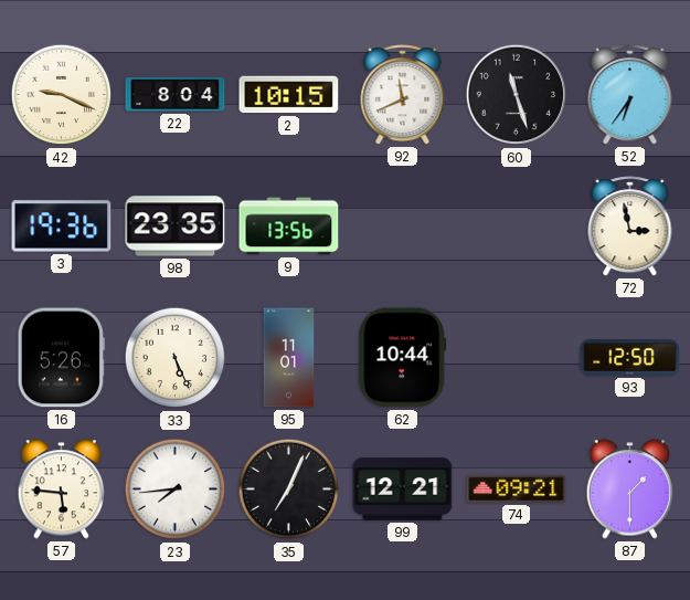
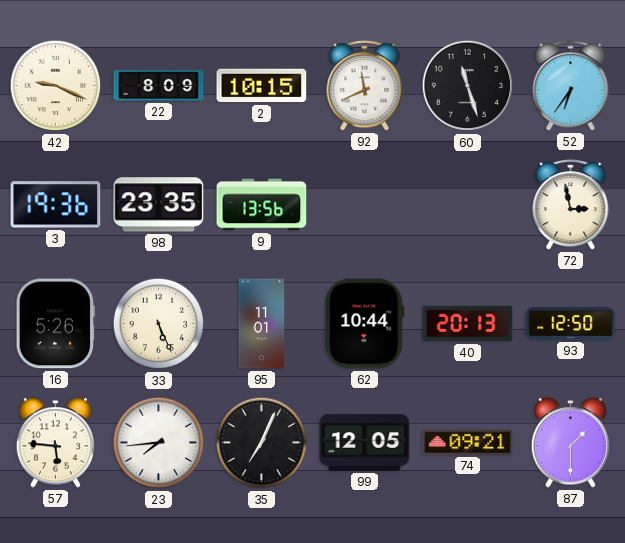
22: 8:04 -> 8:09
40: none -> 20:13
99: 12:21 -> 12:05
